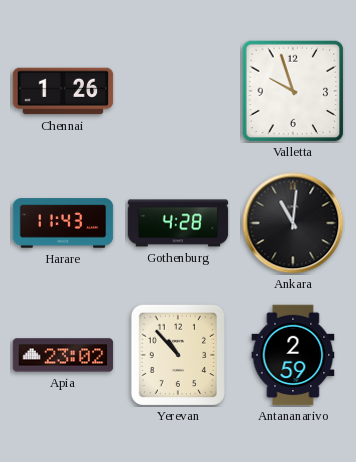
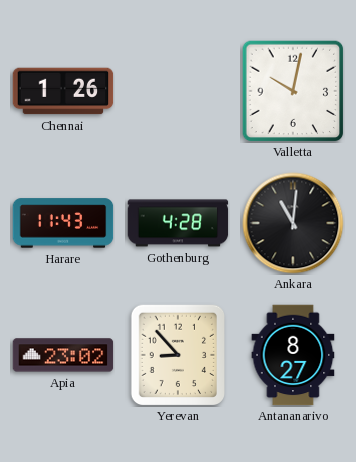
Valletta: 9:57 -> 10:02
Yerevan: 10:53 -> 8:53
Antananarivo: 2:59 -> 8:27
